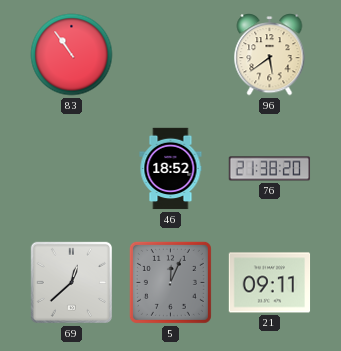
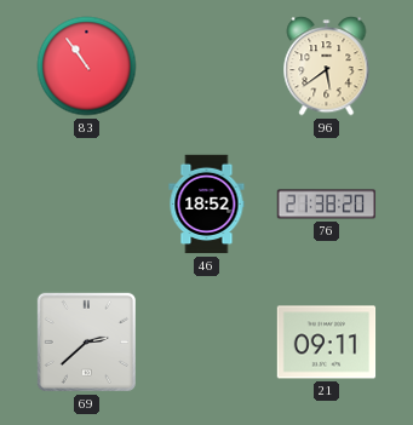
69: 12:38 -> 2:38
5: 12:04 -> none
